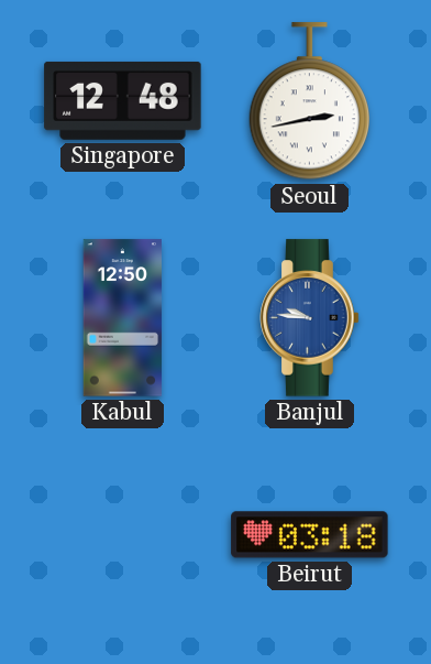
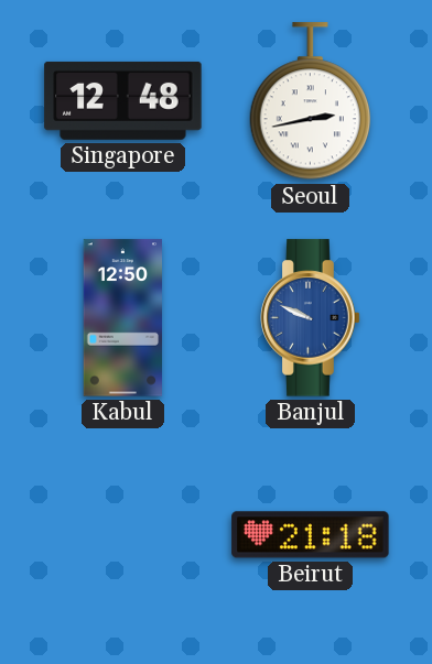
Banjul: 9:46 -> 9:49
Beirut: 03:18 -> 21:18
